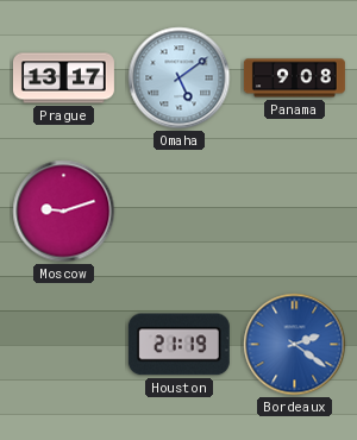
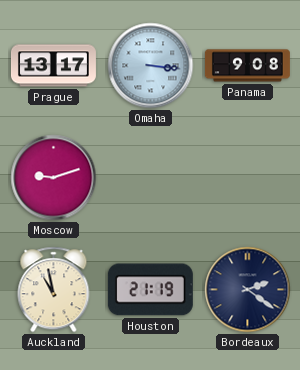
Omaha: 5:09 -> 3:16
Auckland: none -> 10:58
Bordeaux dial: blue -> navy
